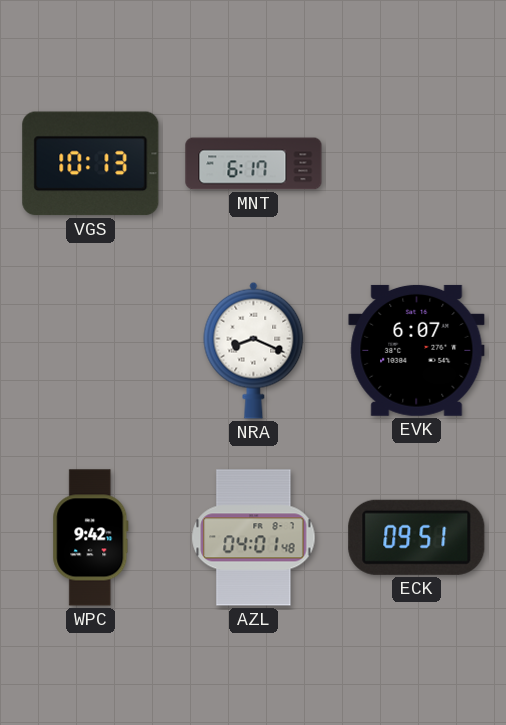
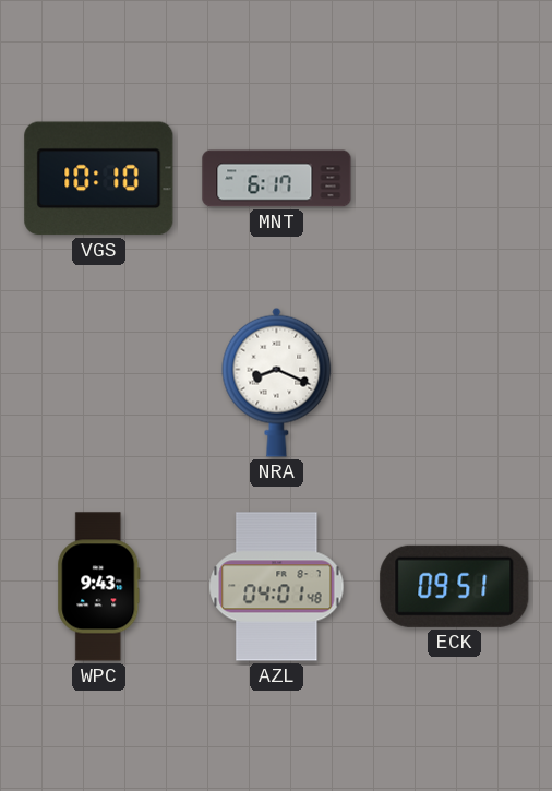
VGS: 10:13 -> 10:10
EVK: 6:07 -> none
WPC: 9:42 -> 9:43
